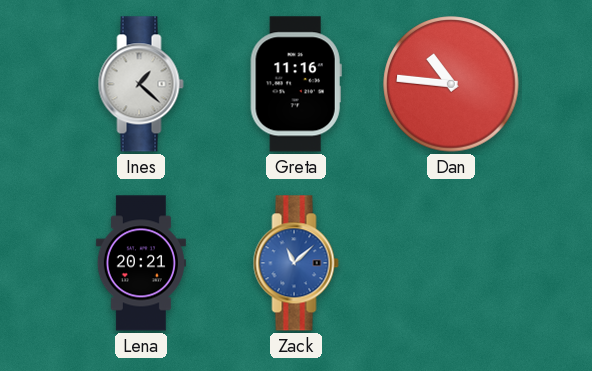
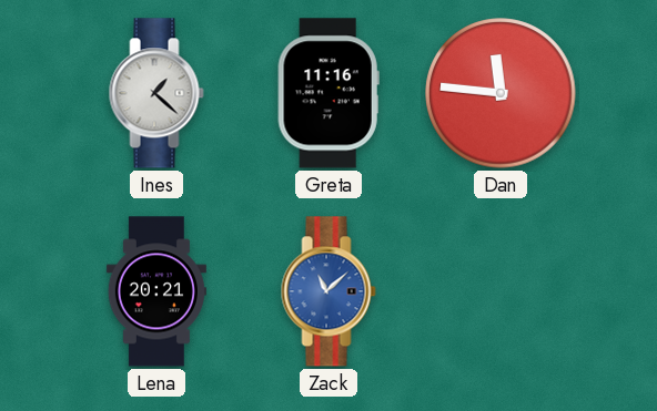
Dan: 10:46 -> 11:46
